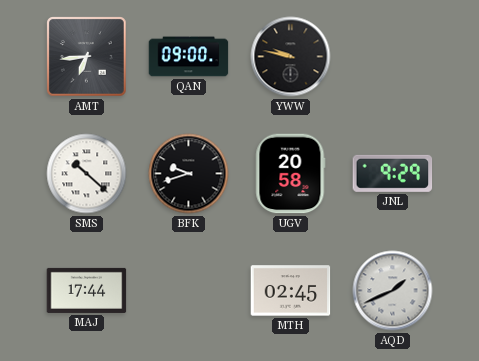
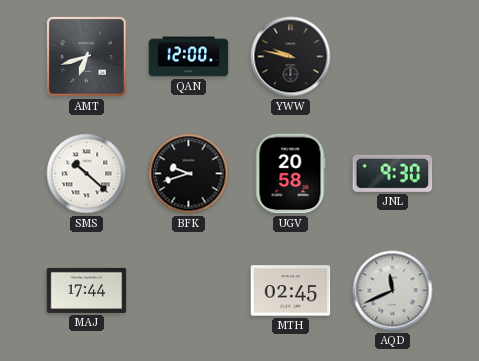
AMT: 6:44 -> 6:42
QAN: 09:00 -> 12:00
JNL: 9:29 -> 9:30
AQD: 1:41 -> 11:41
